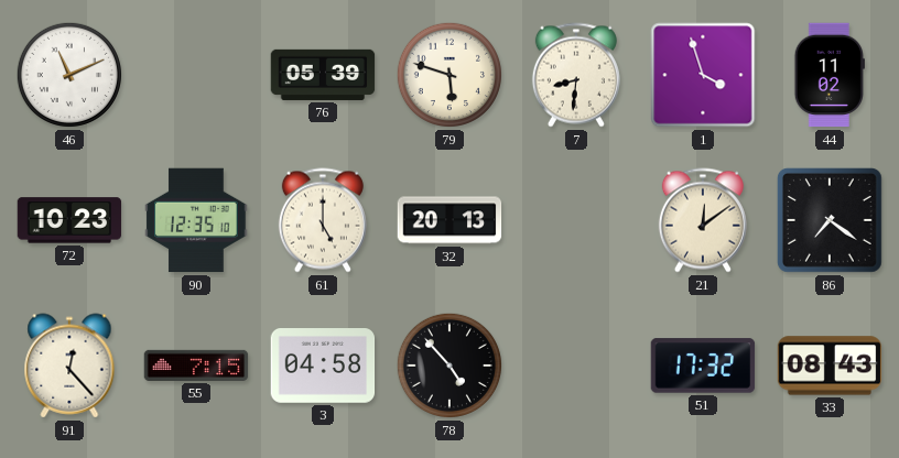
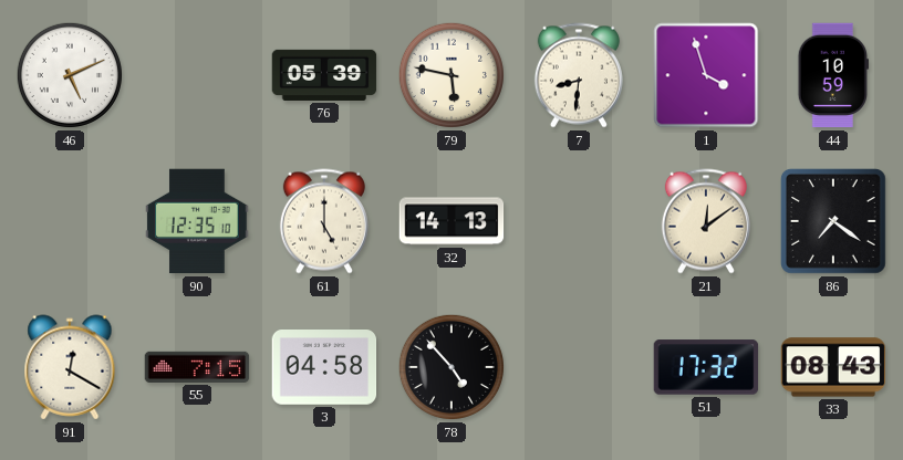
46: 11:11 -> 5:11
79: 5:48 -> 5:47
44: 11:02 -> 10:59
72: 10:23 -> none
32: 20:13 -> 14:13
91: 12:23 -> 12:20
